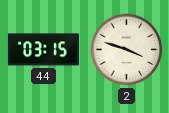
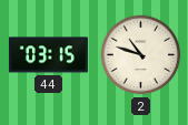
2: 3:48 -> 10:48
